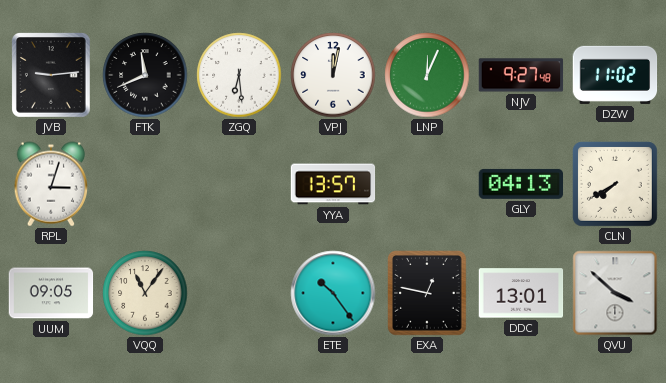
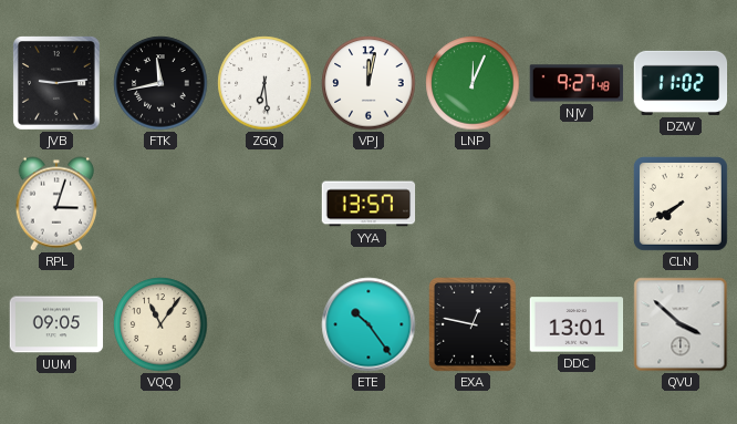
FTK: 11:41 -> 11:43
GLY: 04:13 -> none
